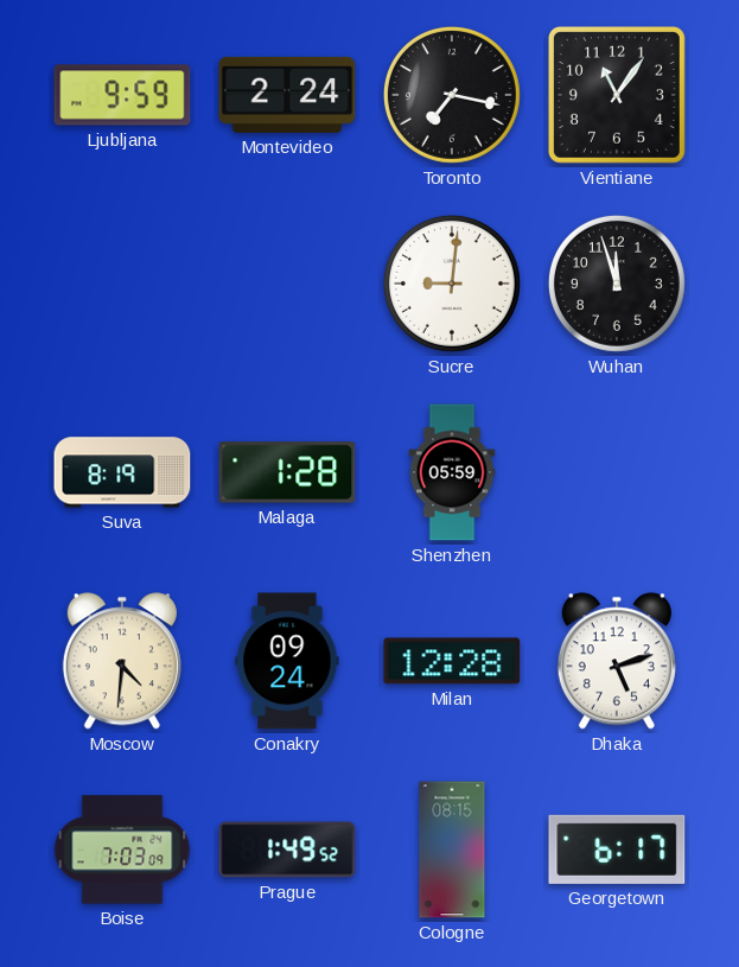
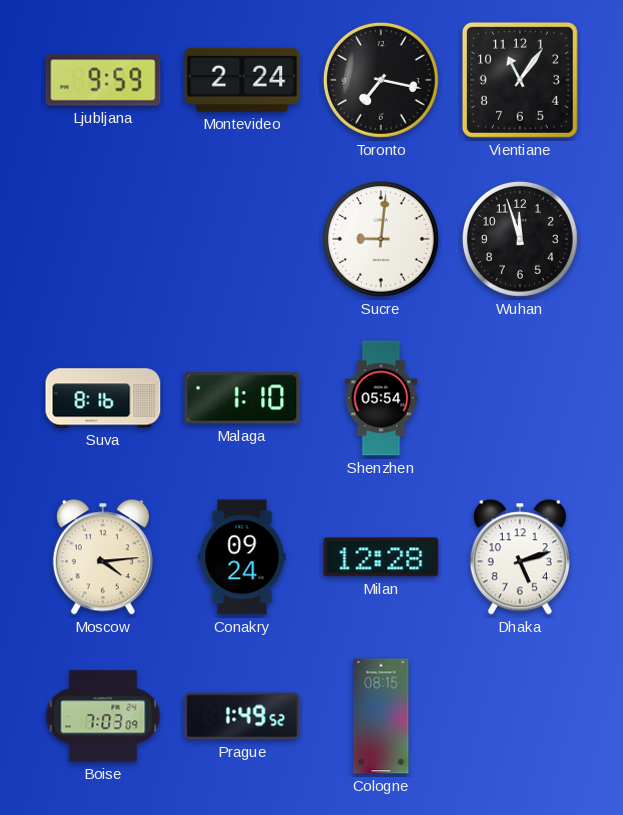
Suva: 8:19 -> 8:16
Malaga: 1:28 -> 1:10
Shenzhen: 05:59 -> 05:54
Moscow: 4:31 -> 4:14
Georgetown: 6:17 -> none
